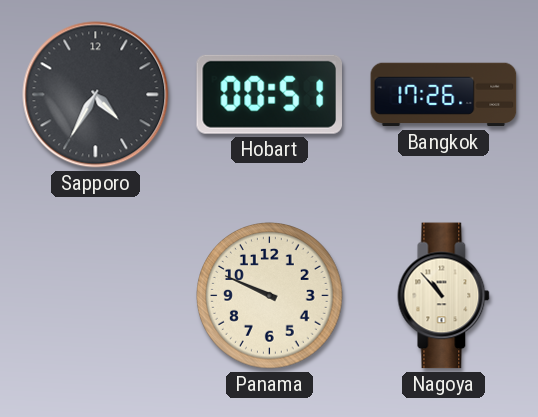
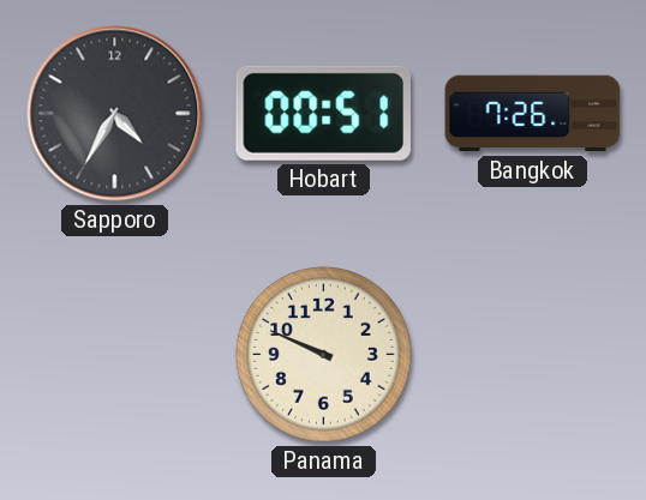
Bangkok: 17:26 -> 7:26
Nagoya: 10:53 -> none
